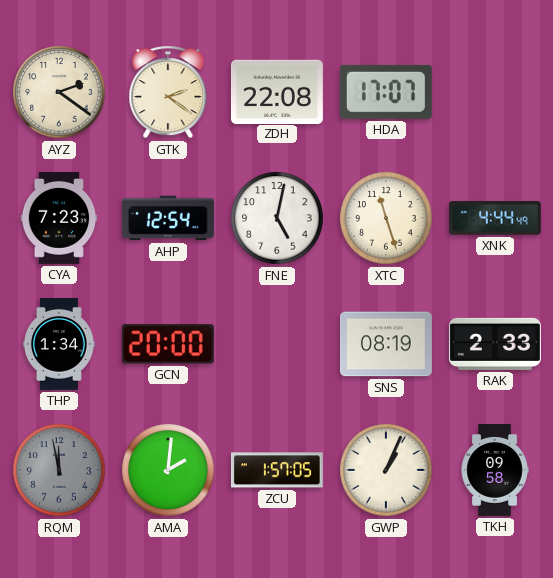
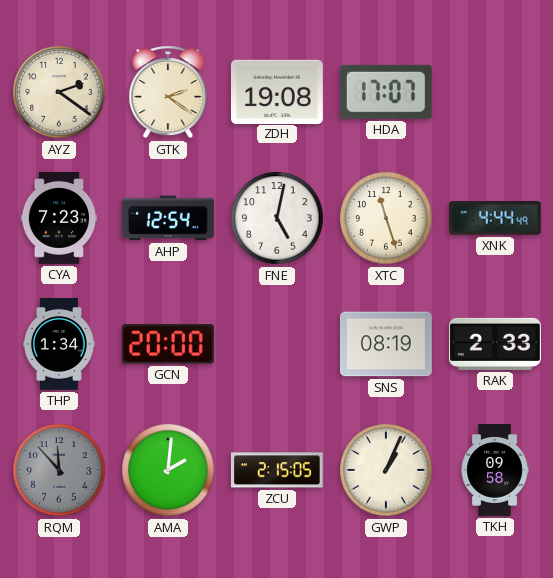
ZDH: 22:08 -> 19:08
RQM: 11:58 -> 11:53
ZCU: 1:57 -> 2:15
